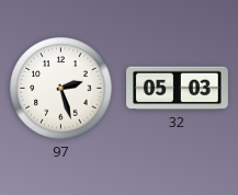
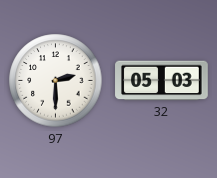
97: 2:27 -> 2:30
